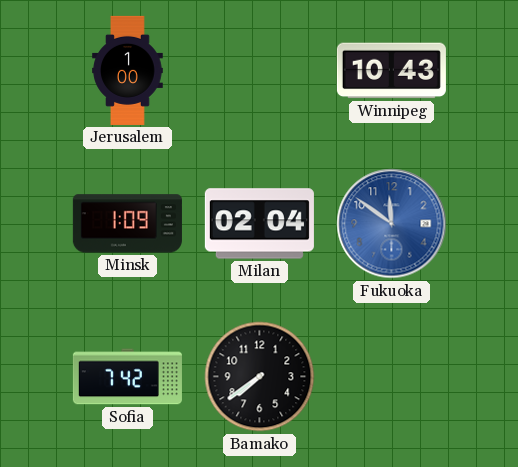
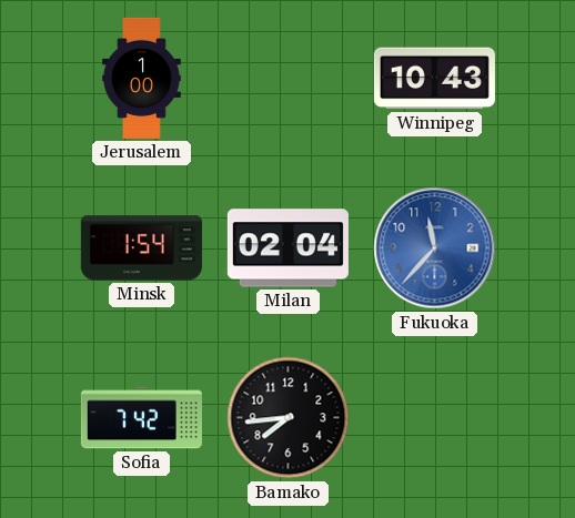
Minsk: 1:09 -> 1:54
Fukuoka: 11:51 -> 11:37
Bamako: 7:39 -> 7:44
